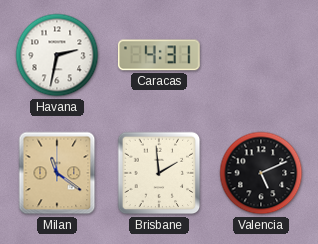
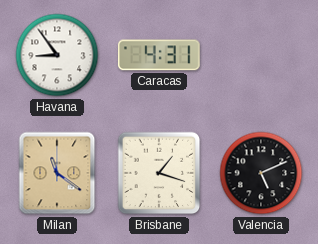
Havana: 2:32 -> 8:54
Brisbane: 1:59 -> 1:18
